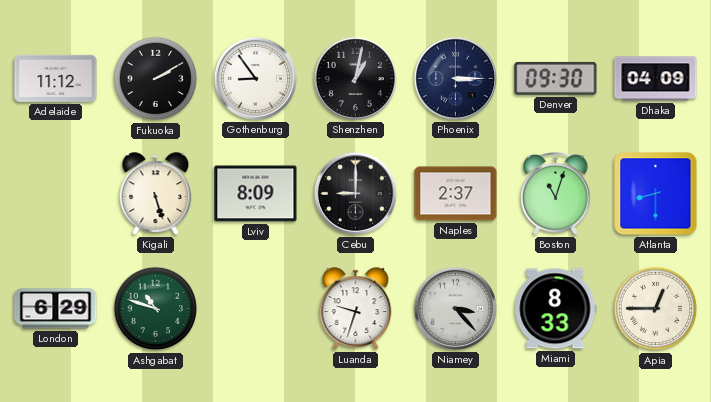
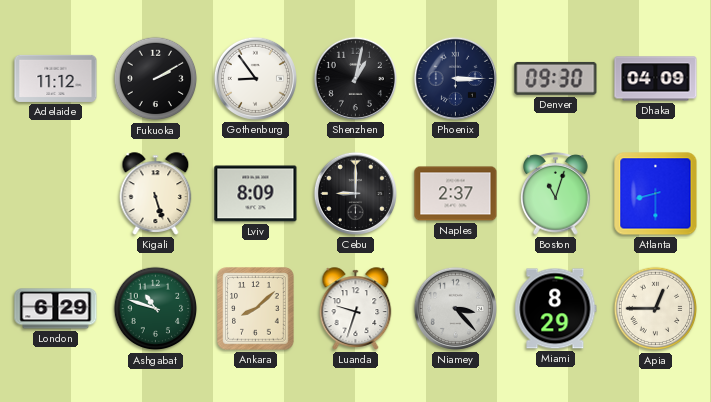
Ankara: none -> 8:08
Miami: 8:33 -> 8:29
